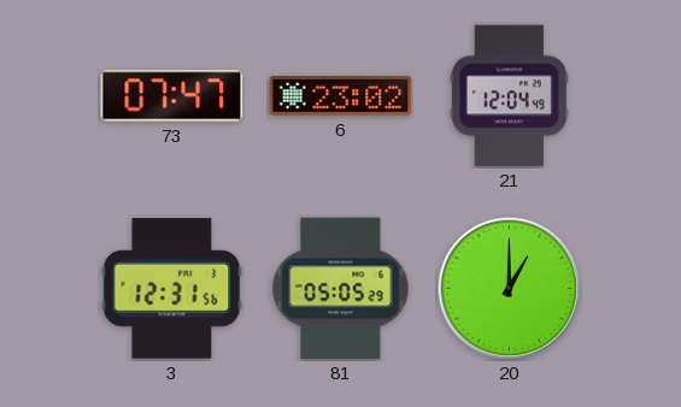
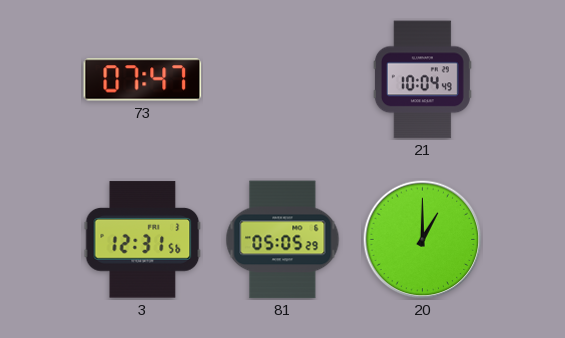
6: 23:02 -> none
21: 12:04 -> 10:04
